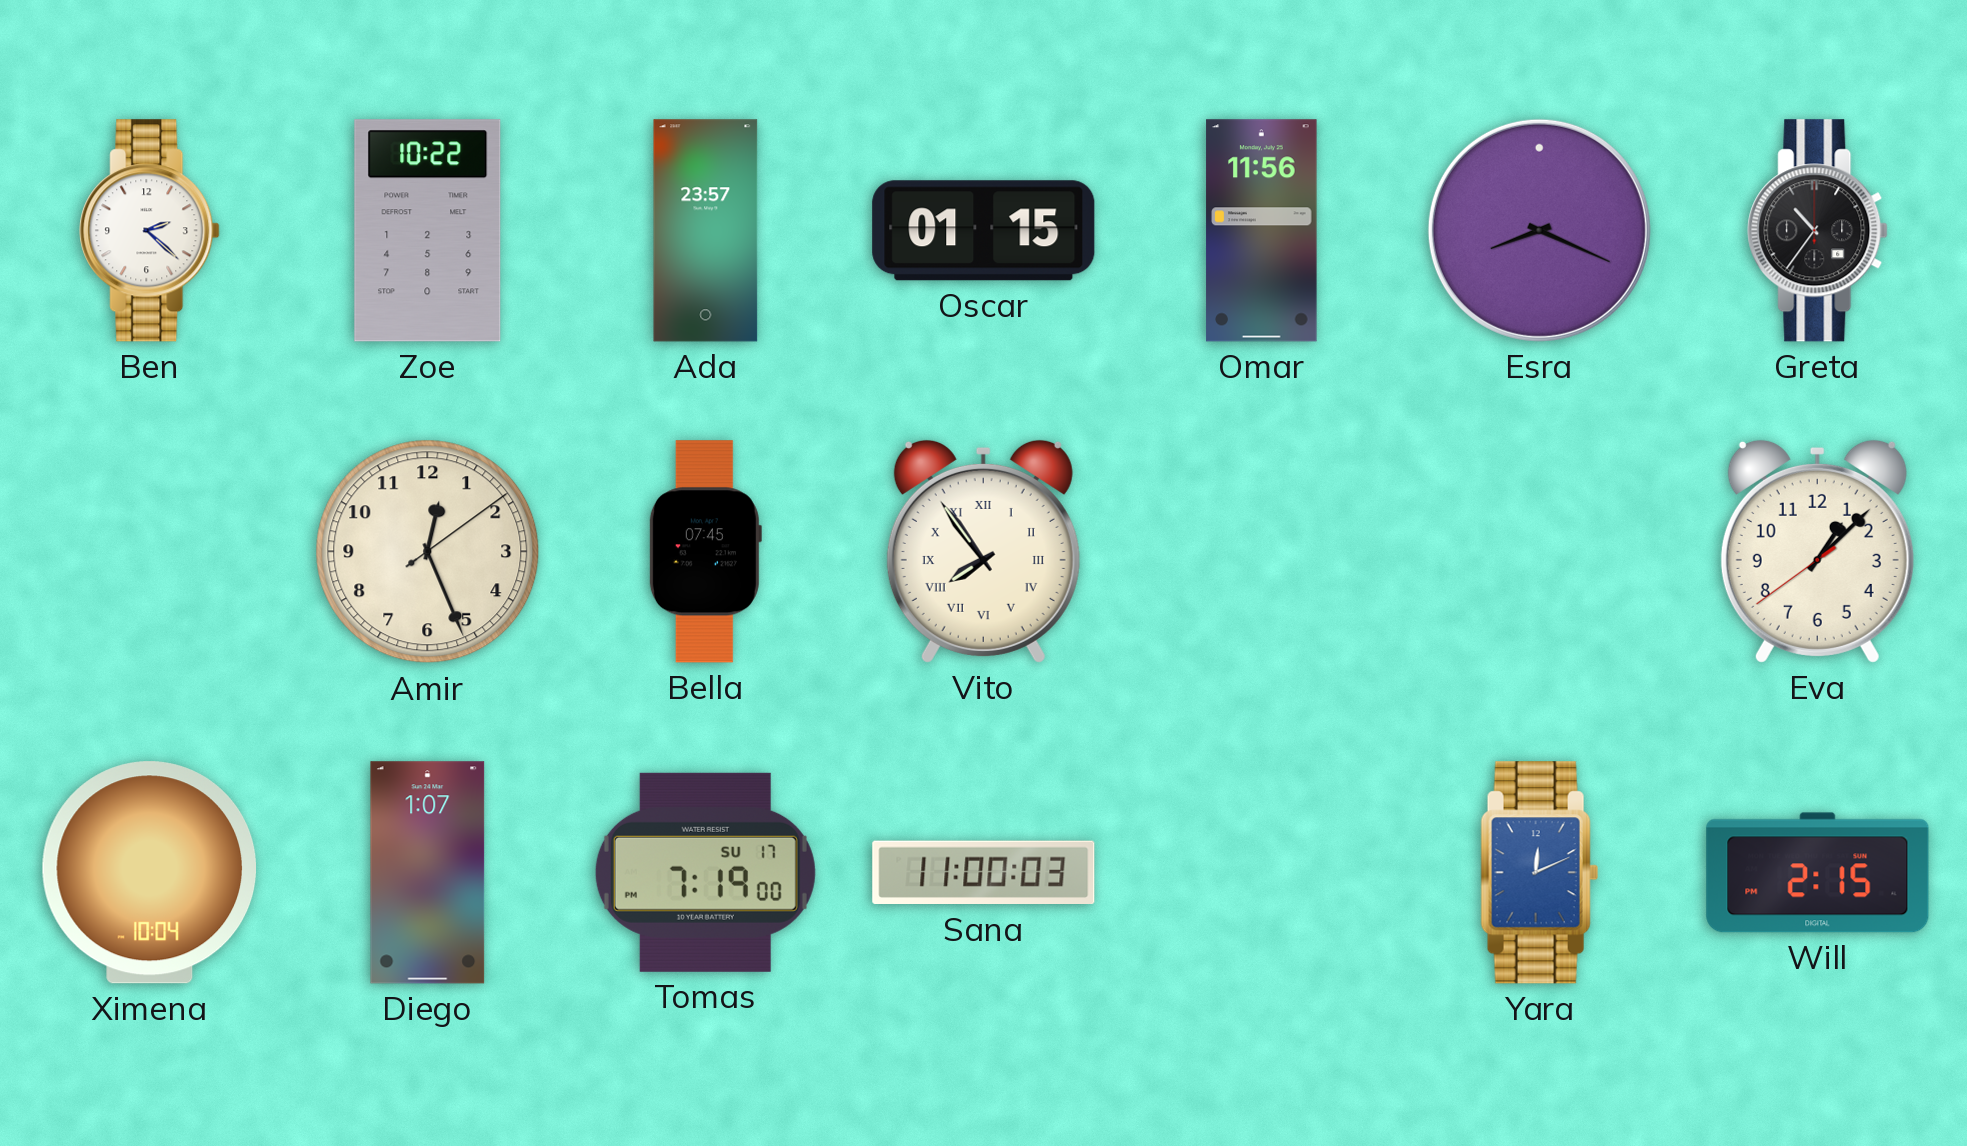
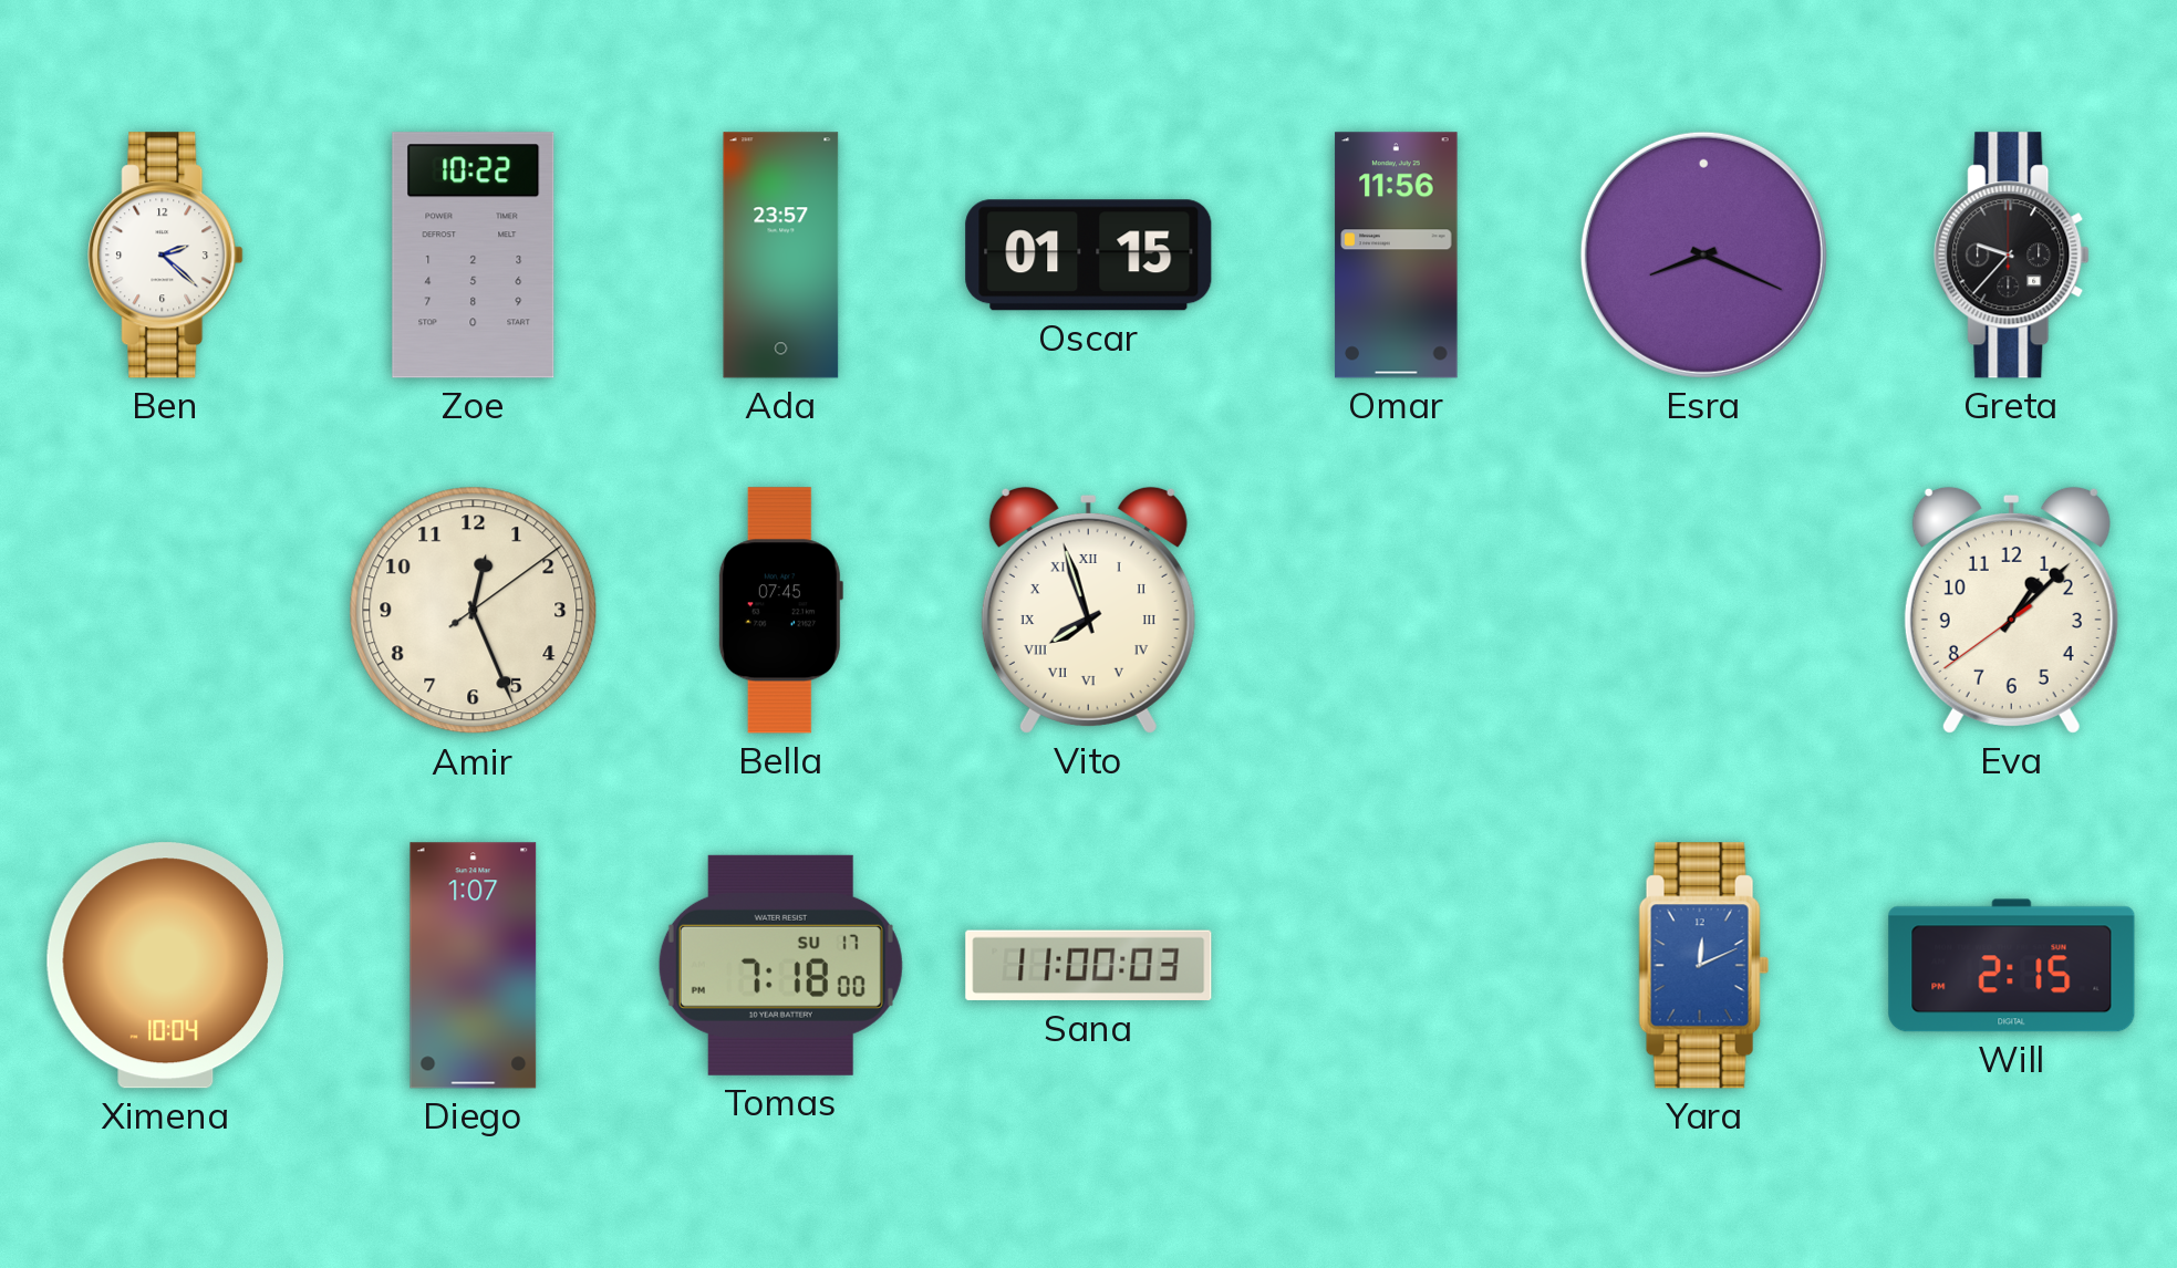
Greta: 10:36 -> 9:37
Vito: 7:54 -> 7:57
Tomas: 7:19 -> 7:18
